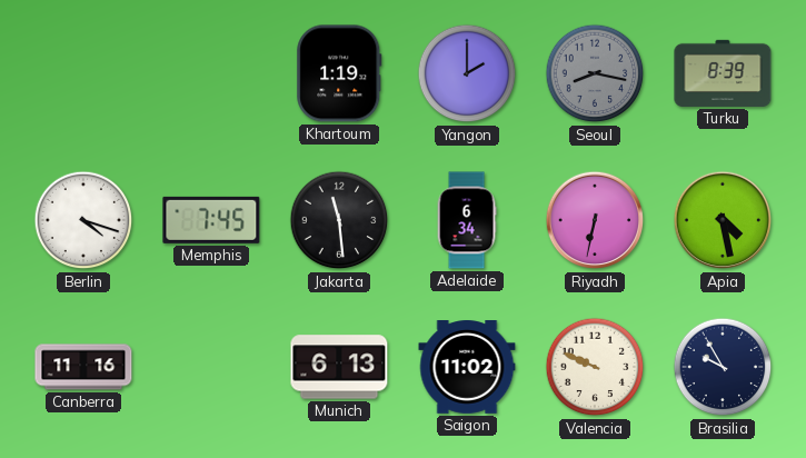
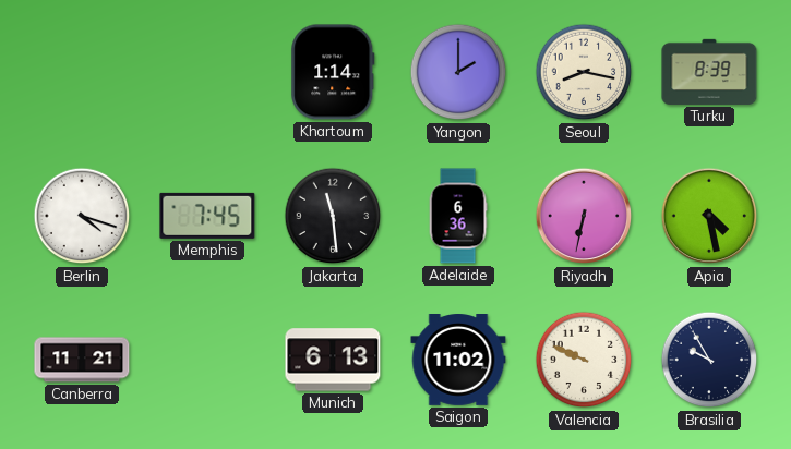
Khartoum: 1:19 -> 1:14
Seoul dial: grey -> cream
Adelaide: 6:34 -> 6:36
Canberra: 11:16 -> 11:21
